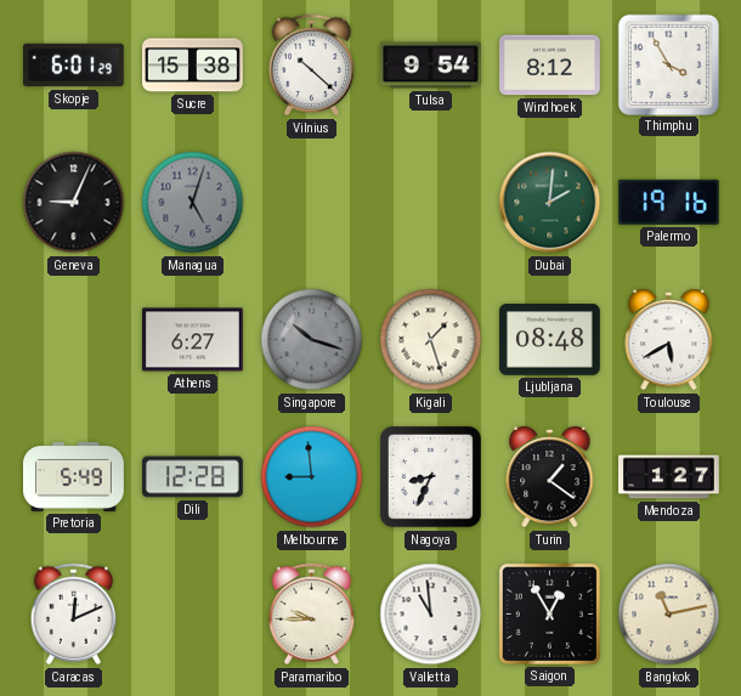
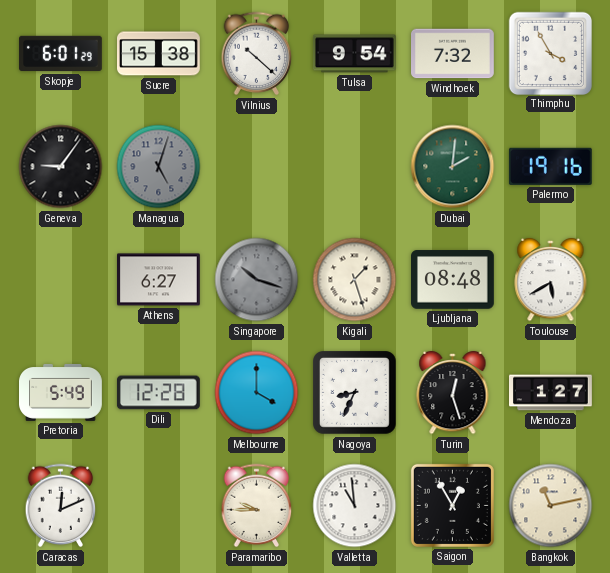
Windhoek: 8:12 -> 7:32
Geneva: 9:04 -> 9:06
Melbourne: 8:59 -> 4:00
Turin: 1:21 -> 12:27
